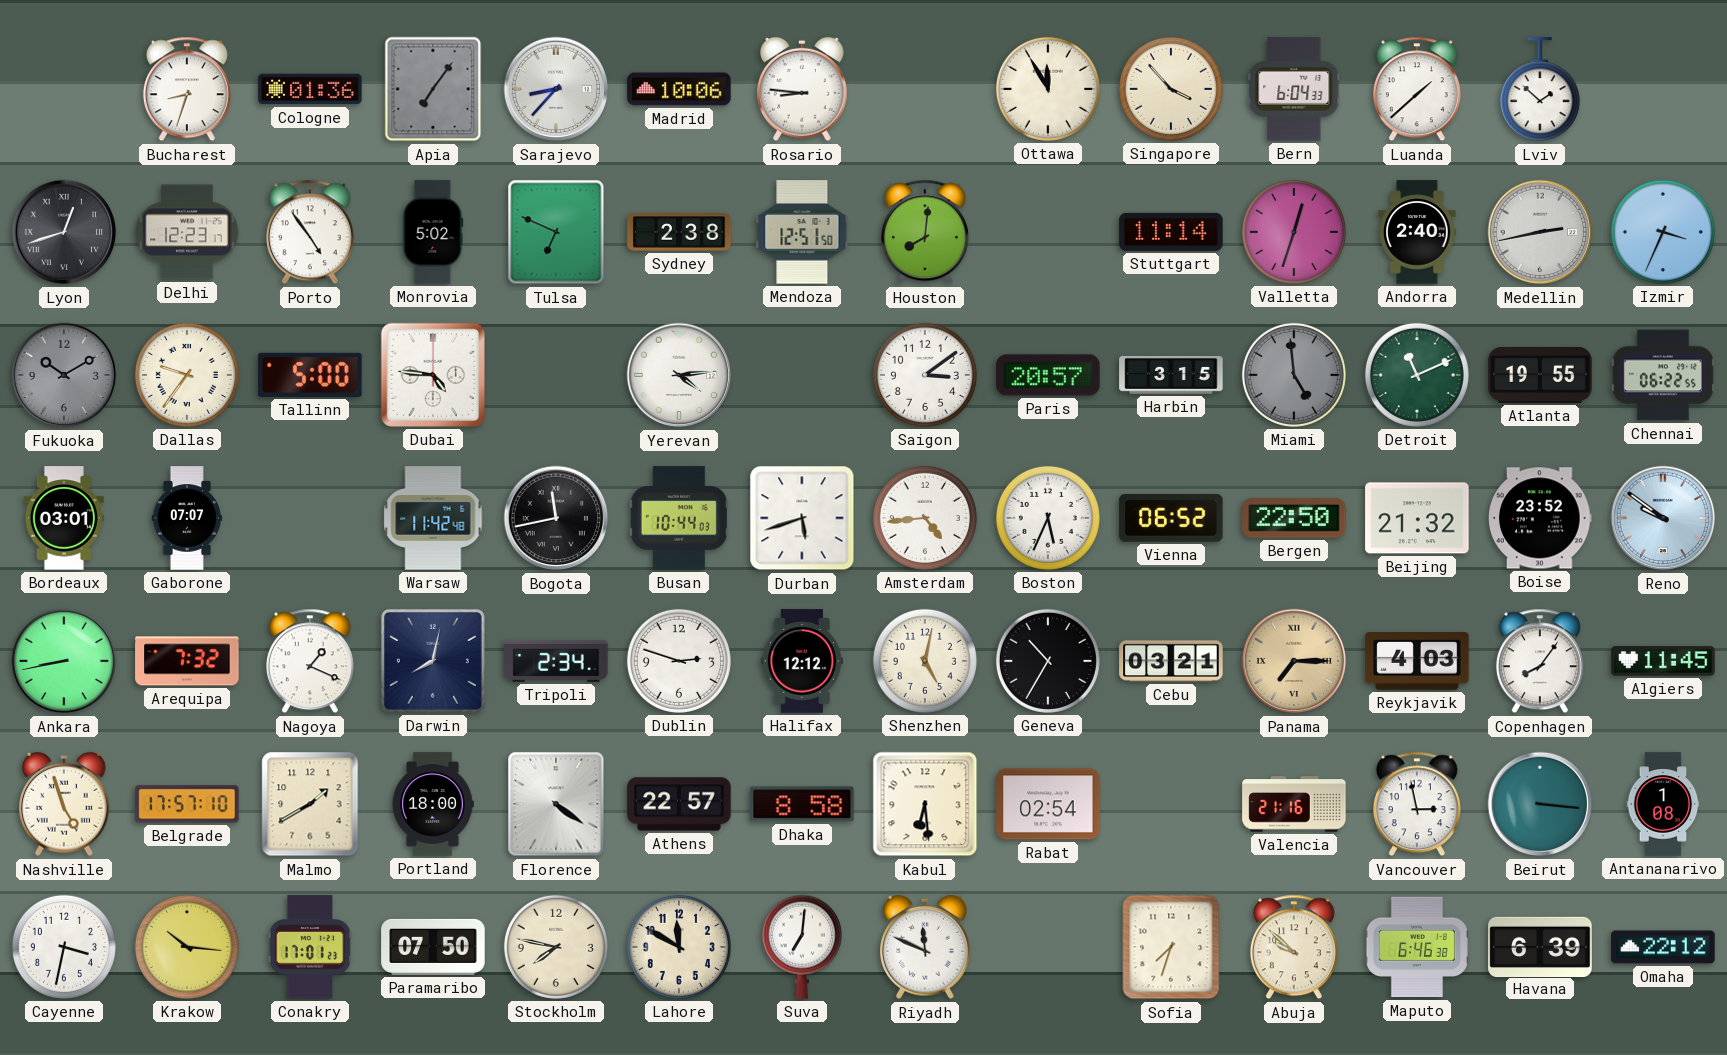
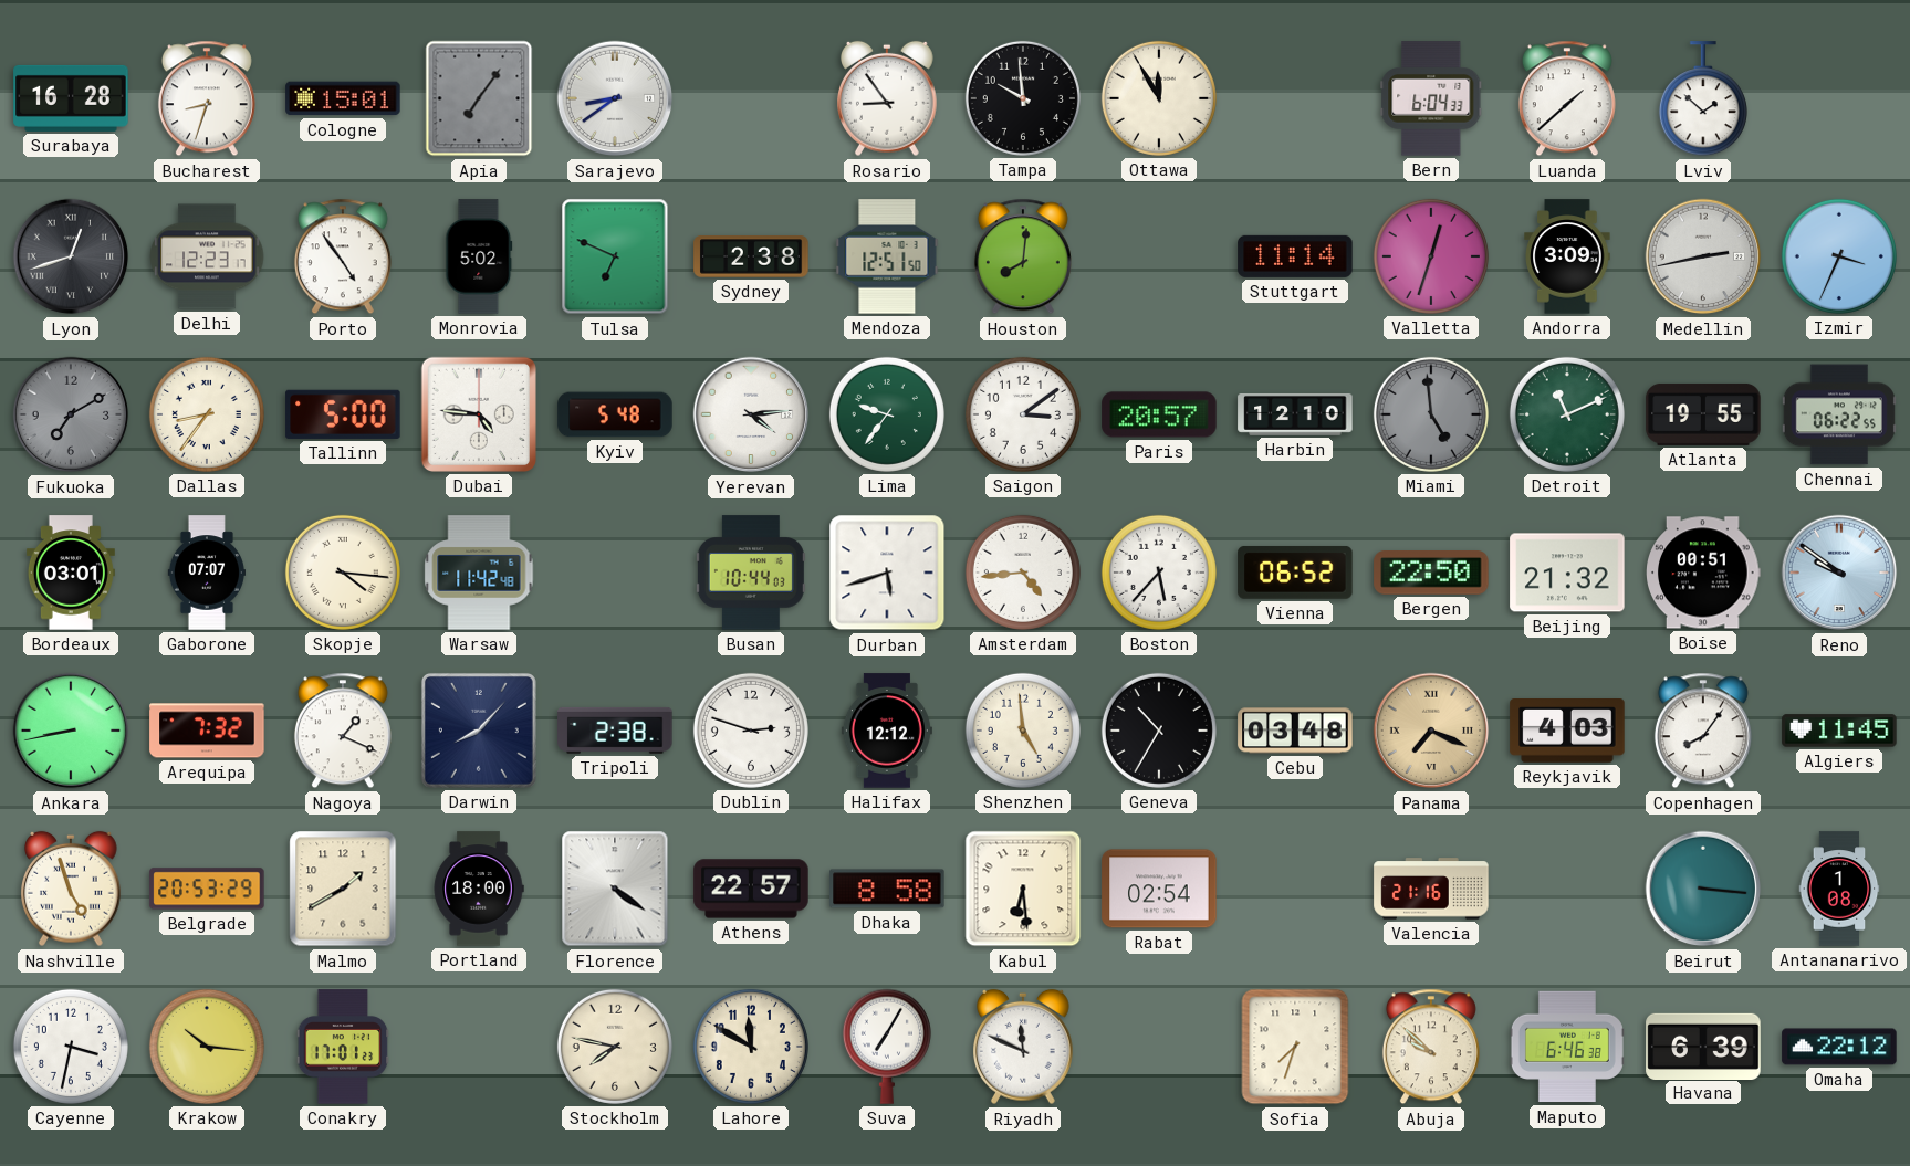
Surabaya: none -> 16:28
Cologne: 01:36 -> 15:01
Sarajevo: 8:37 -> 8:39
Madrid: 10:06 -> none
Rosario: 8:46 -> 8:54
Tampa: none -> 9:59
Singapore: 3:53 -> none
Andorra: 2:40 -> 3:09
Fukuoka: 10:10 -> 7:10
Dallas: 9:36 -> 8:36
Kyiv: none -> 5:48
Lima: none -> 9:36
Harbin: 3:15 -> 12:10
Skopje: none -> 4:16
Bogota: 11:43 -> none
Boston: 5:34 -> 5:37
Boise: 23:52 -> 00:51
Darwin: 8:02 -> 8:07
Tripoli: 2:34 -> 2:38
Shenzhen: 5:02 -> 4:59
Cebu: 03:21 -> 03:48
Panama: 7:15 -> 7:19
Belgrade: 17:57 -> 20:53
Vancouver: 2:58 -> none
Paramaribo: 07:50 -> none
Suva: 7:01 -> 7:05
